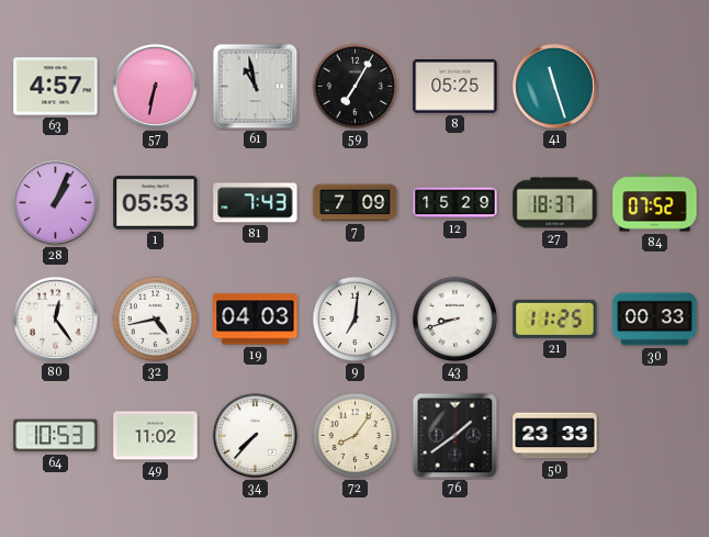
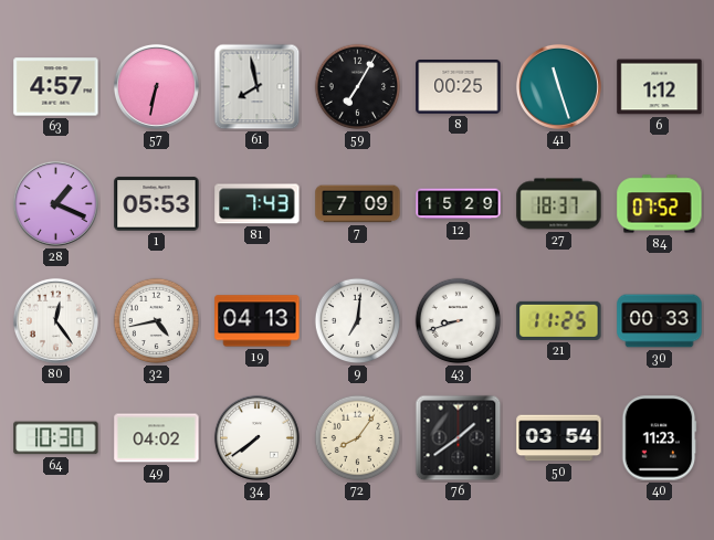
61: 10:58 -> 7:58
8: 05:25 -> 00:25
6: none -> 1:12
28: 1:04 -> 1:19
19: 04:03 -> 04:13
64: 10:53 -> 10:30
49: 11:02 -> 04:02
34: 7:37 -> 7:39
50: 23:33 -> 03:54
40: none -> 11:23
